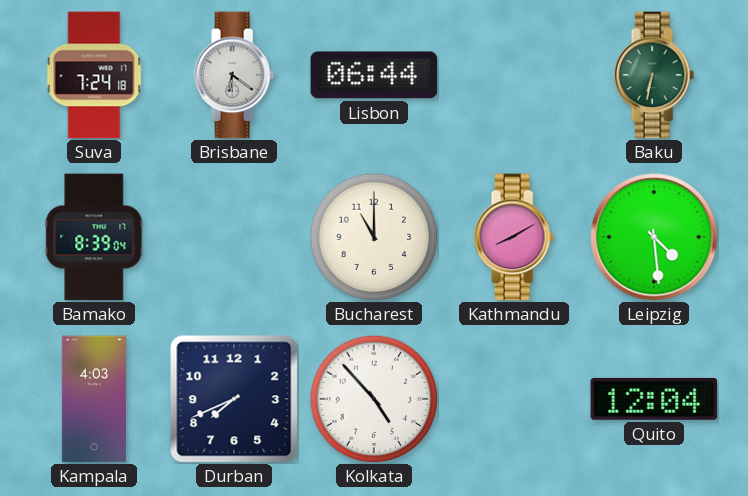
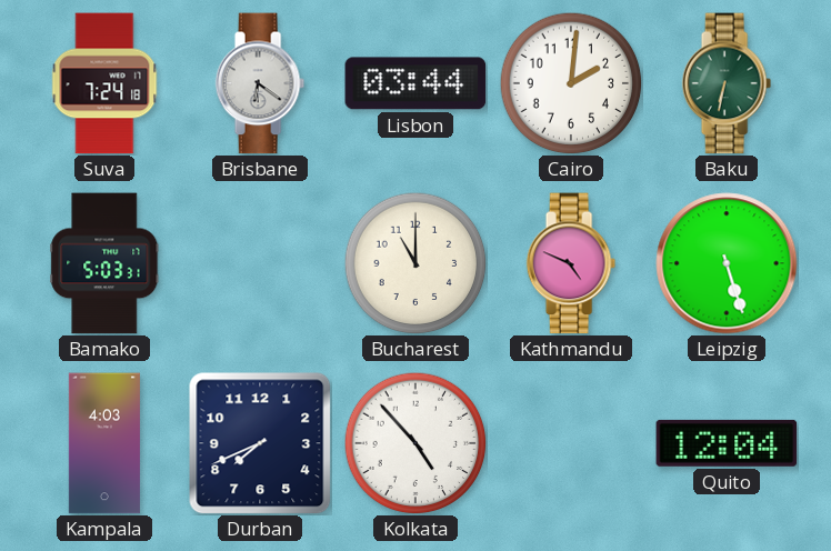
Lisbon: 06:44 -> 03:44
Cairo: none -> 2:01
Bamako: 8:39 -> 5:03
Kathmandu: 8:10 -> 4:49
Leipzig: 4:29 -> 5:27
